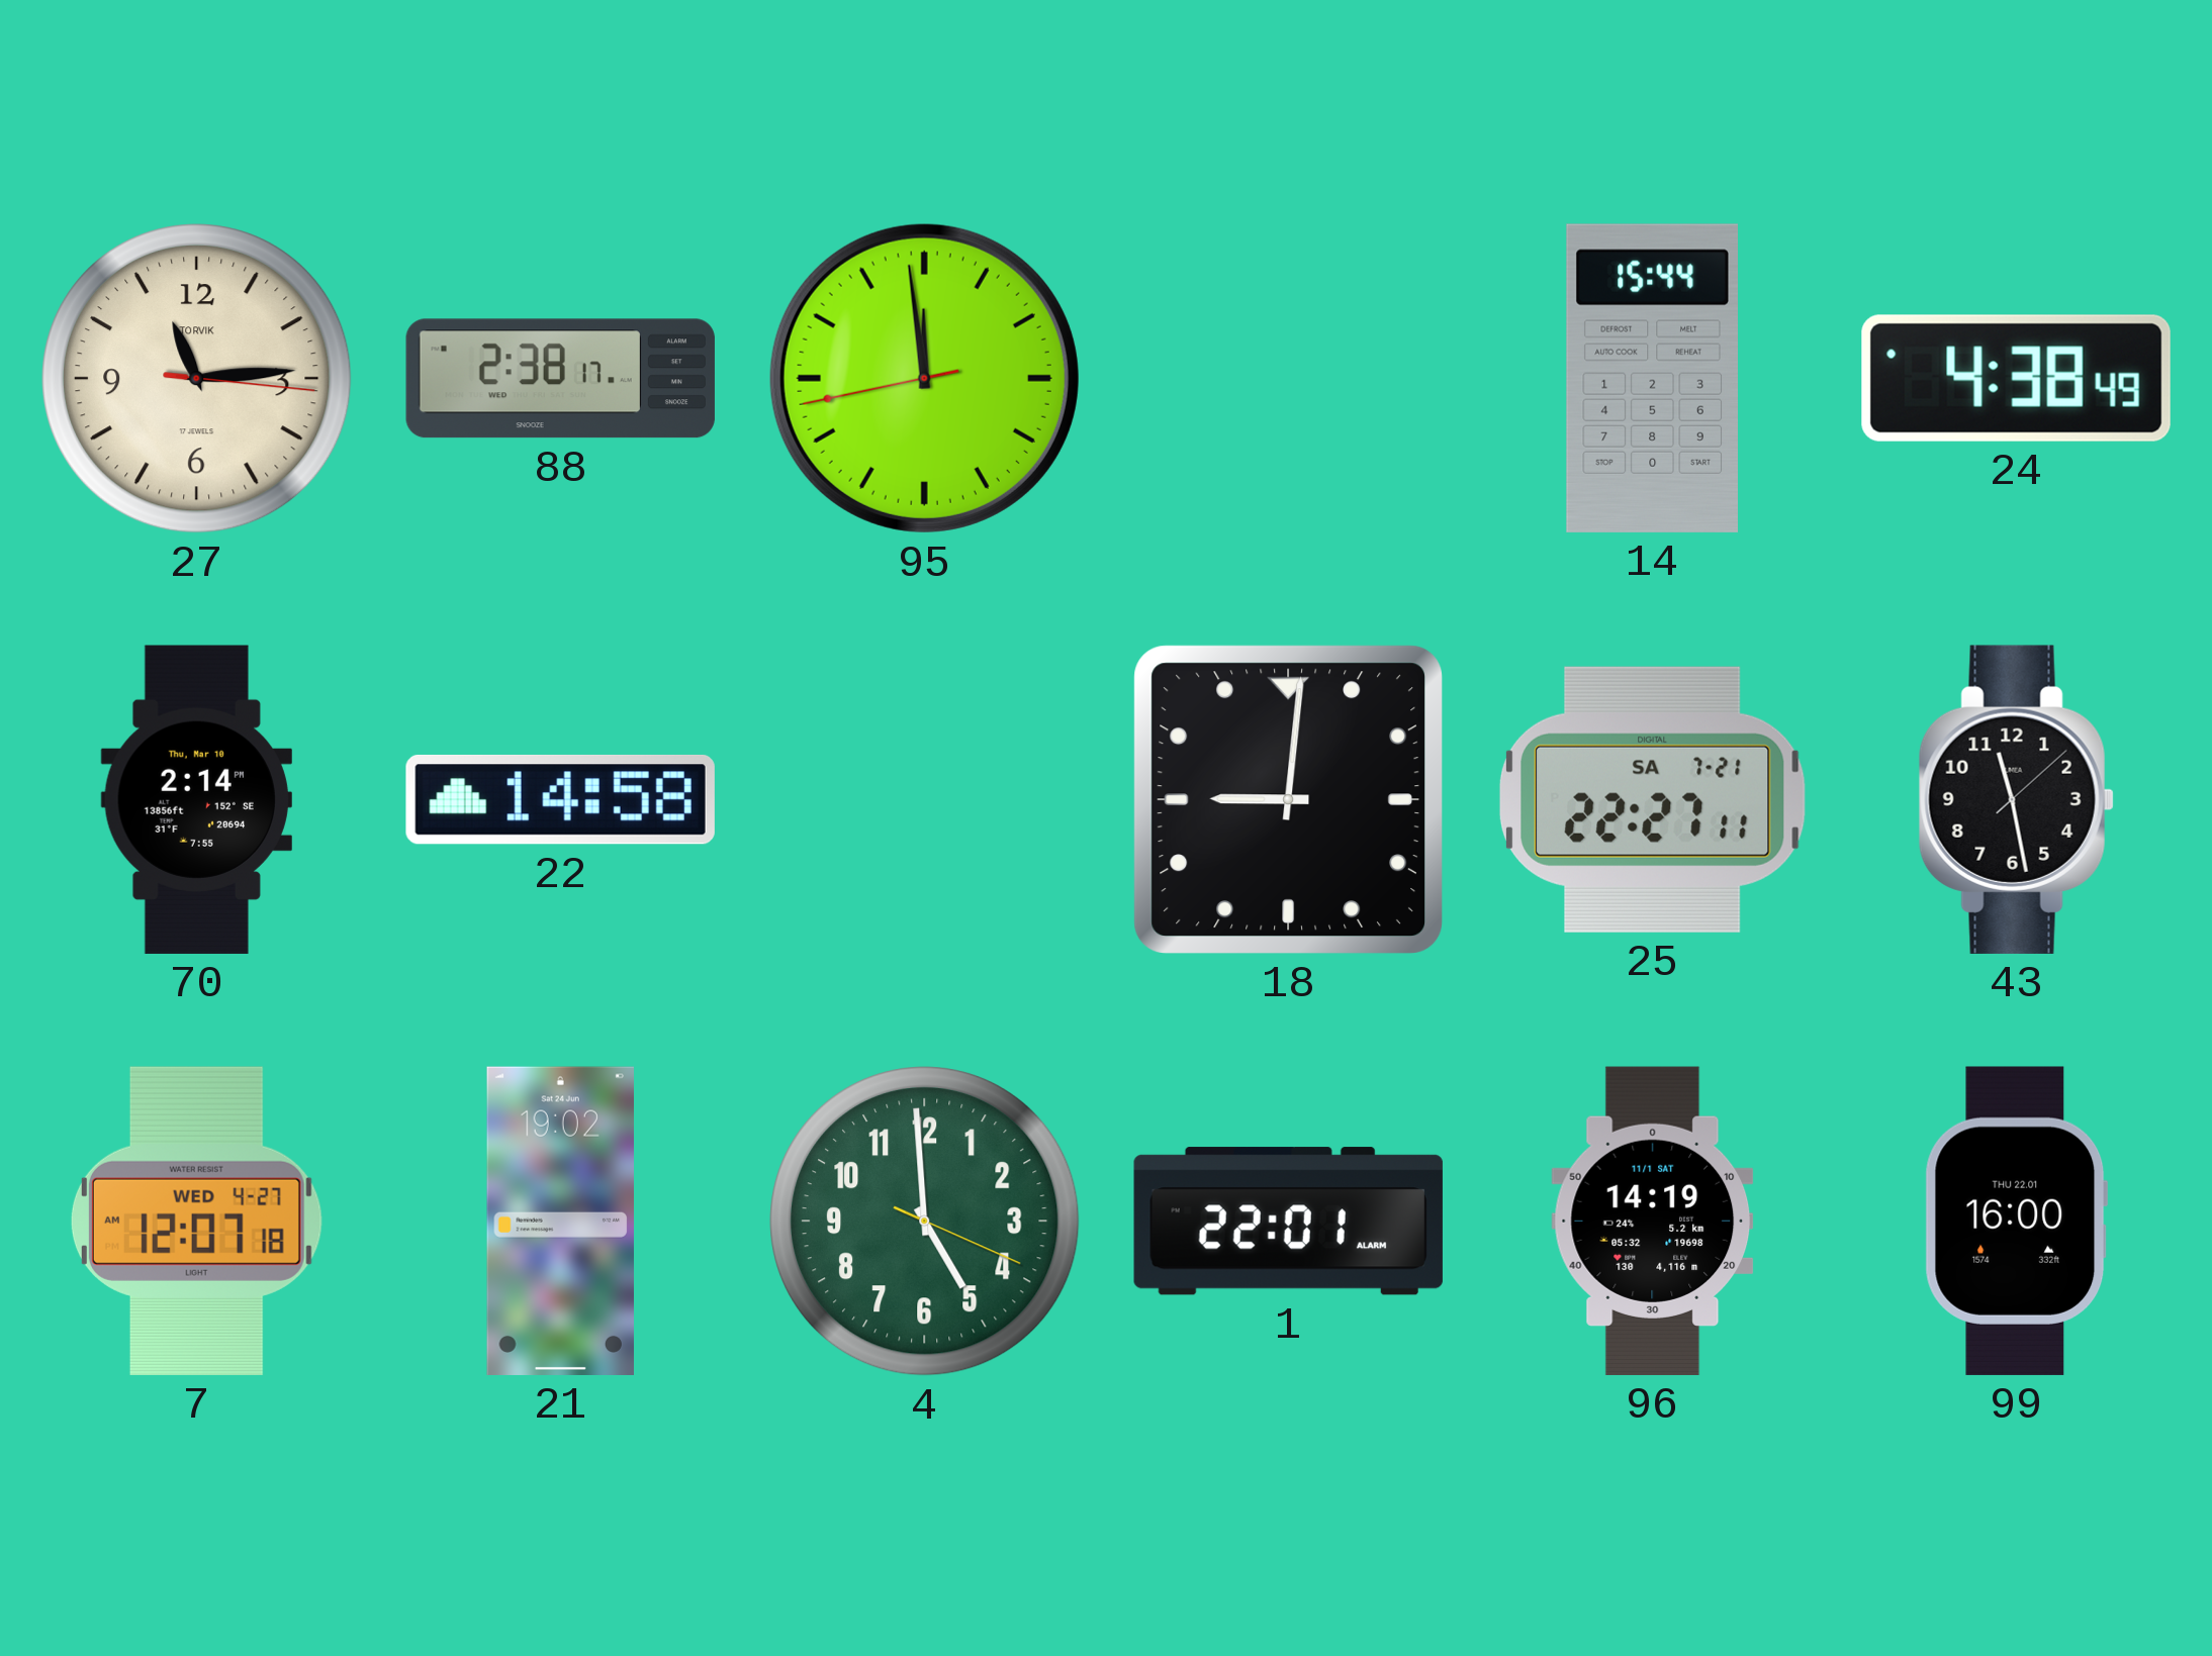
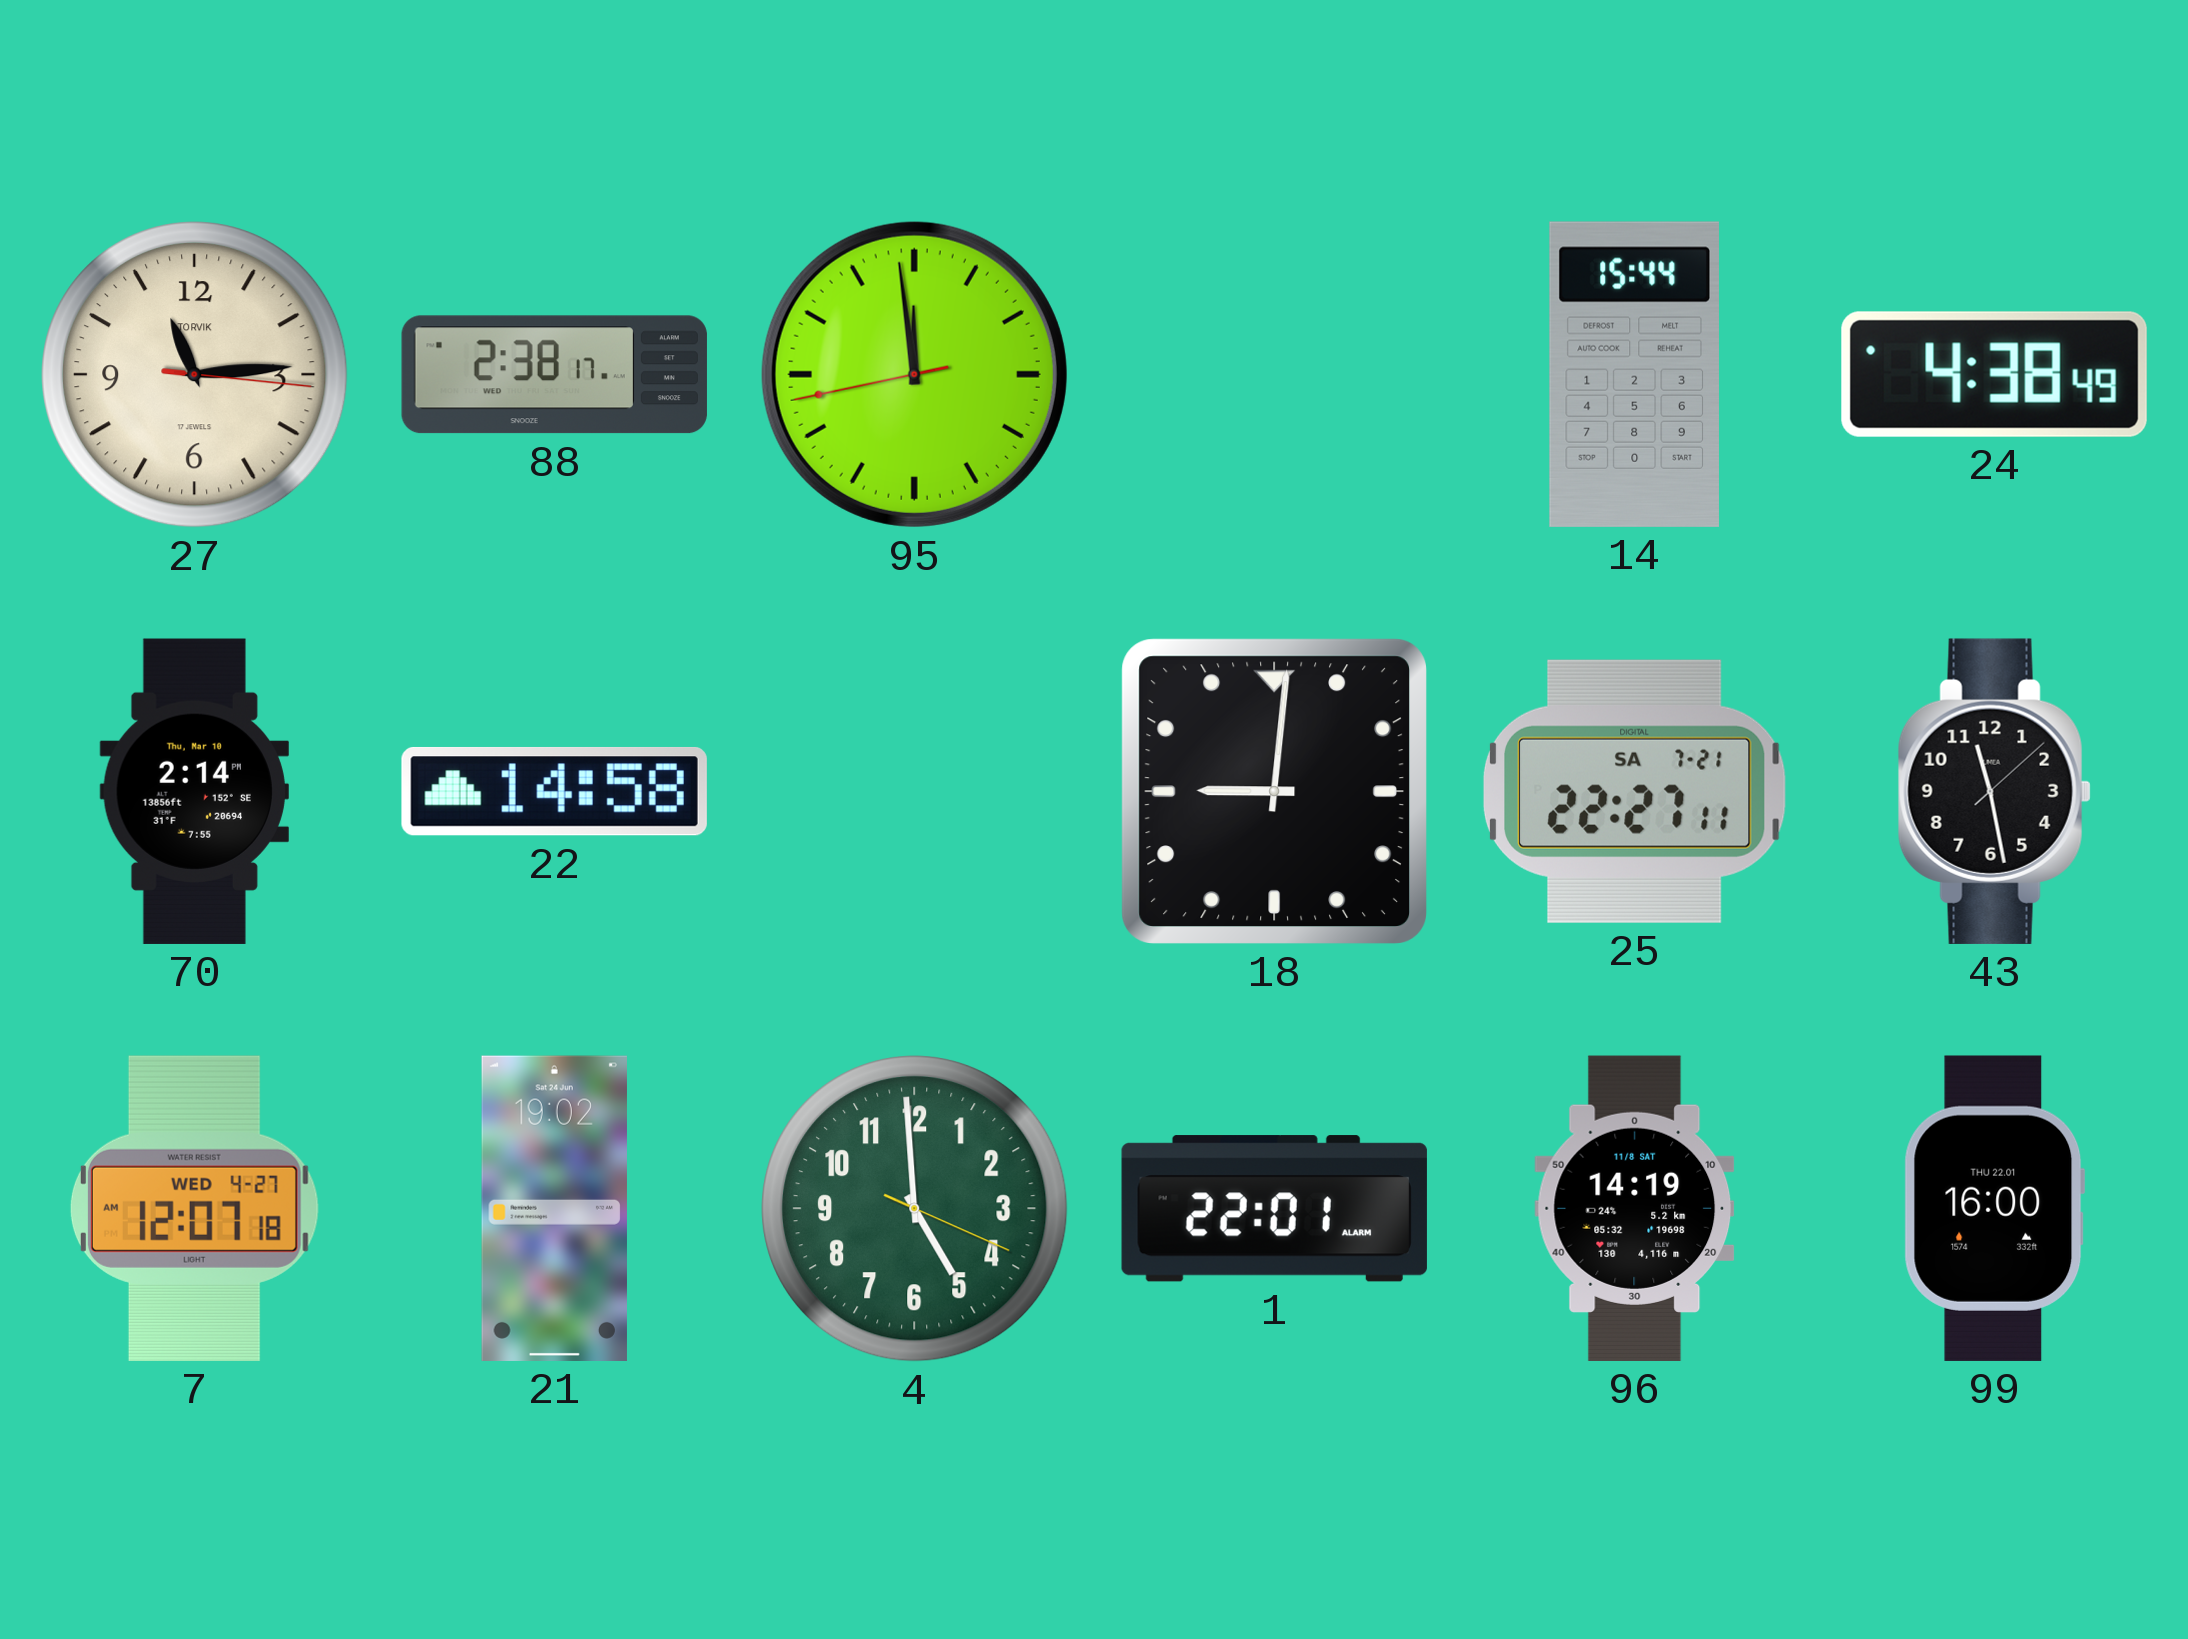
96 date: 11/1 SAT -> 11/8 SAT
